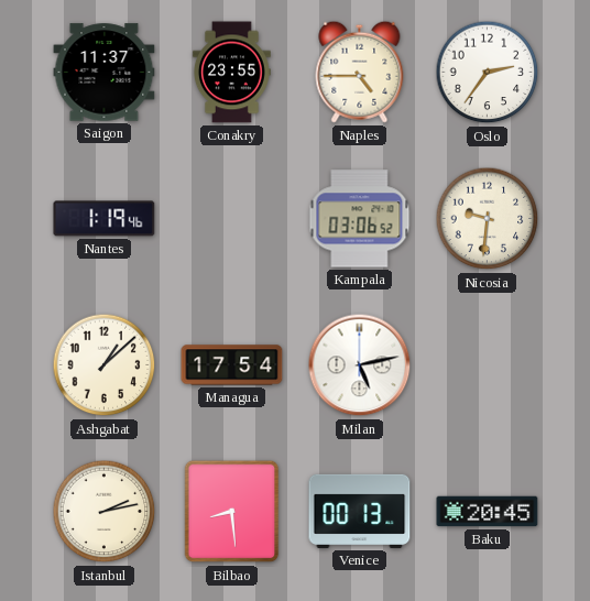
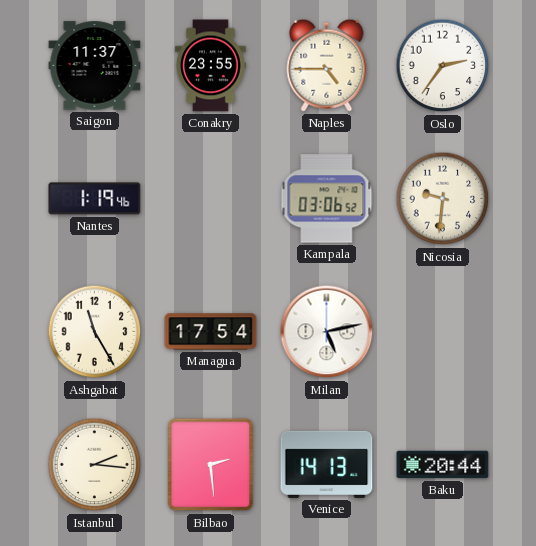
Ashgabat: 1:08 -> 11:25
Istanbul: 2:13 -> 2:16
Bilbao: 8:29 -> 2:29
Venice: 00:13 -> 14:13
Baku: 20:45 -> 20:44
